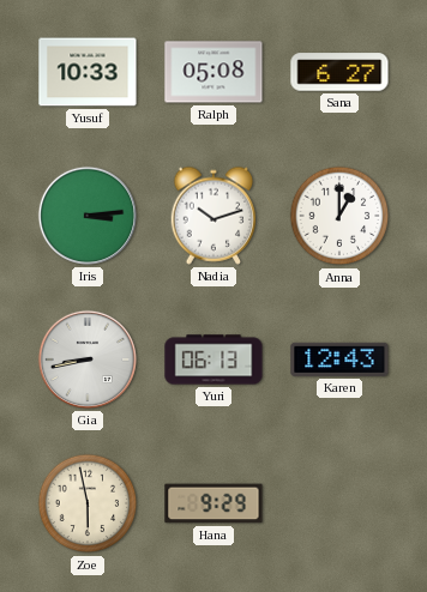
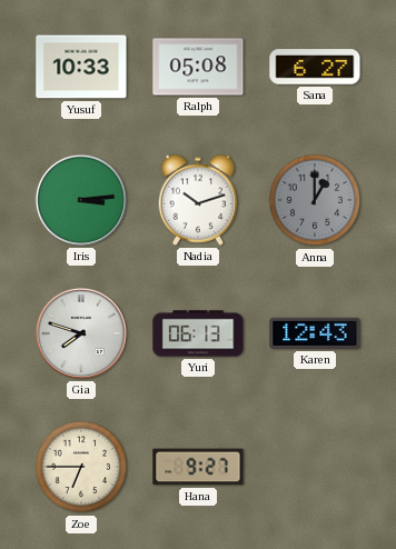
Anna dial: white -> grey
Gia: 8:43 -> 7:48
Zoe: 5:58 -> 6:45
Hana: 9:29 -> 9:27
